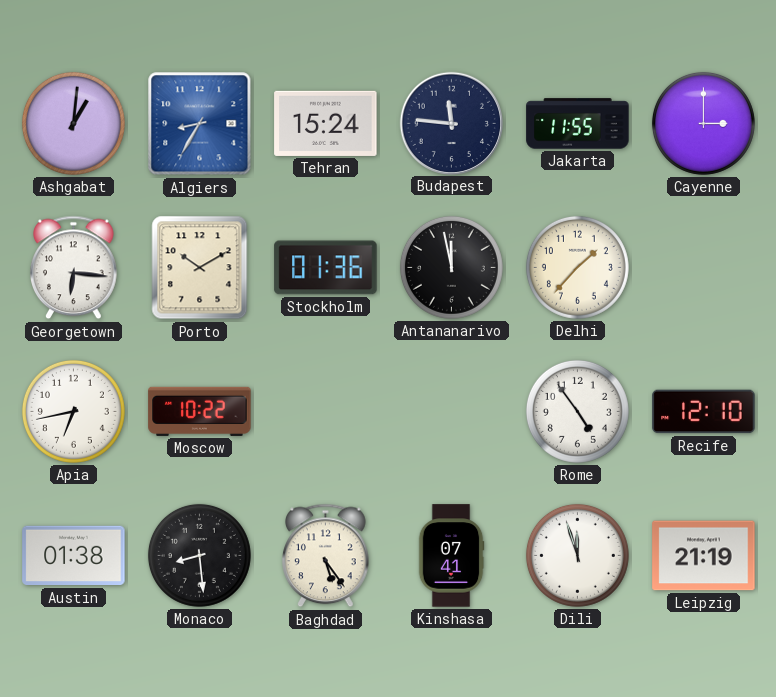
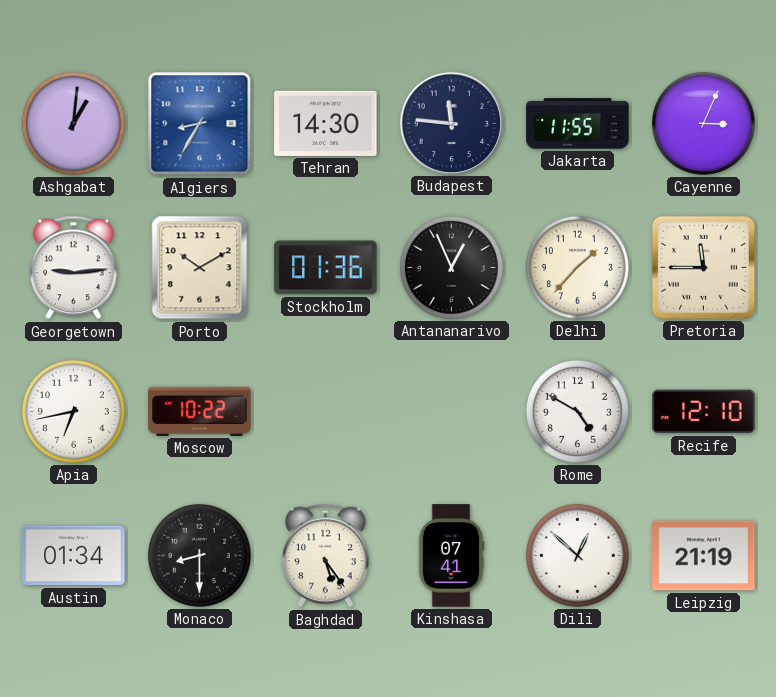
Tehran: 15:24 -> 14:30
Cayenne: 3:00 -> 3:04
Georgetown: 6:16 -> 9:14
Antananarivo: 11:58 -> 12:56
Pretoria: none -> 11:45
Rome: 4:54 -> 4:50
Austin: 01:38 -> 01:34
Monaco: 8:29 -> 8:30
Dili: 11:57 -> 12:52
